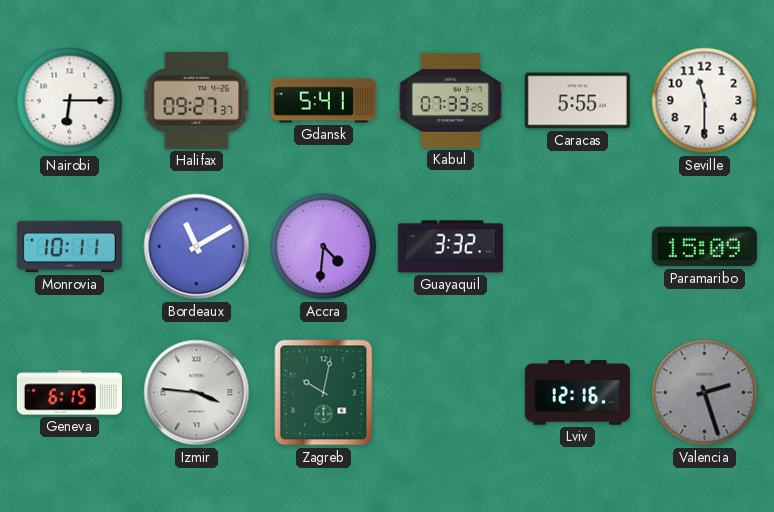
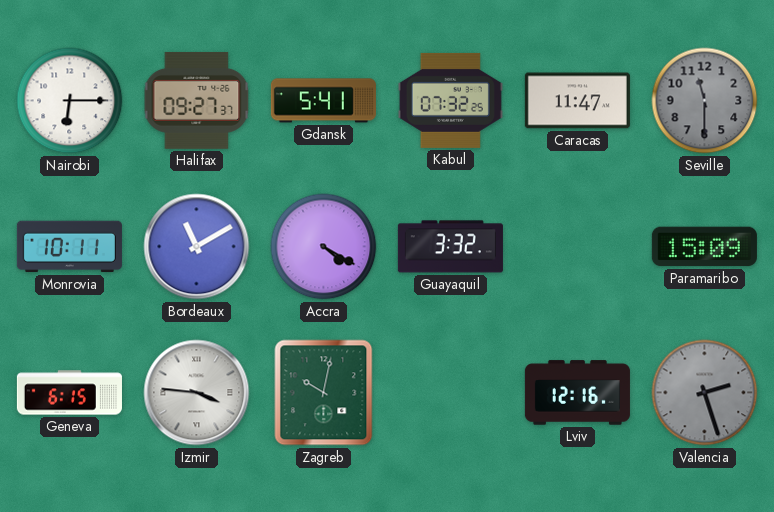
Kabul: 07:33 -> 07:32
Caracas: 5:55 -> 11:47
Seville dial: white -> grey
Accra: 4:31 -> 4:20
